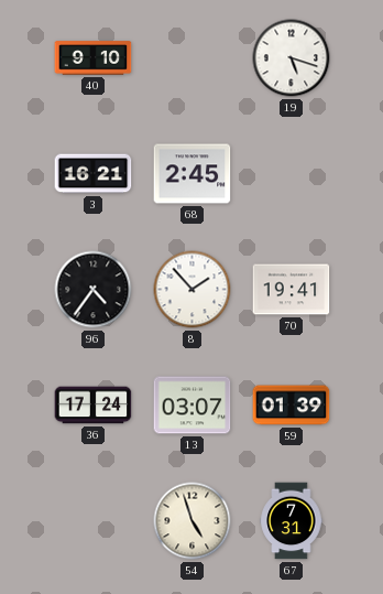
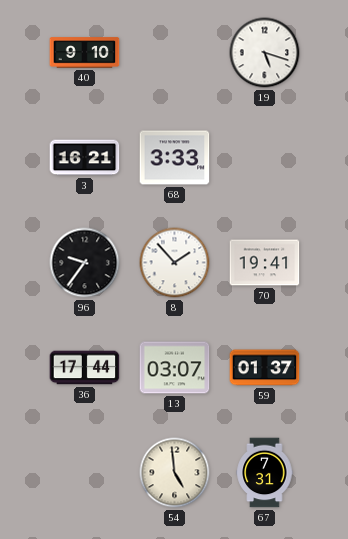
68: 2:45 -> 3:33
96: 4:36 -> 9:36
36: 17:24 -> 17:44
59: 01:39 -> 01:37
54: 4:57 -> 4:59
